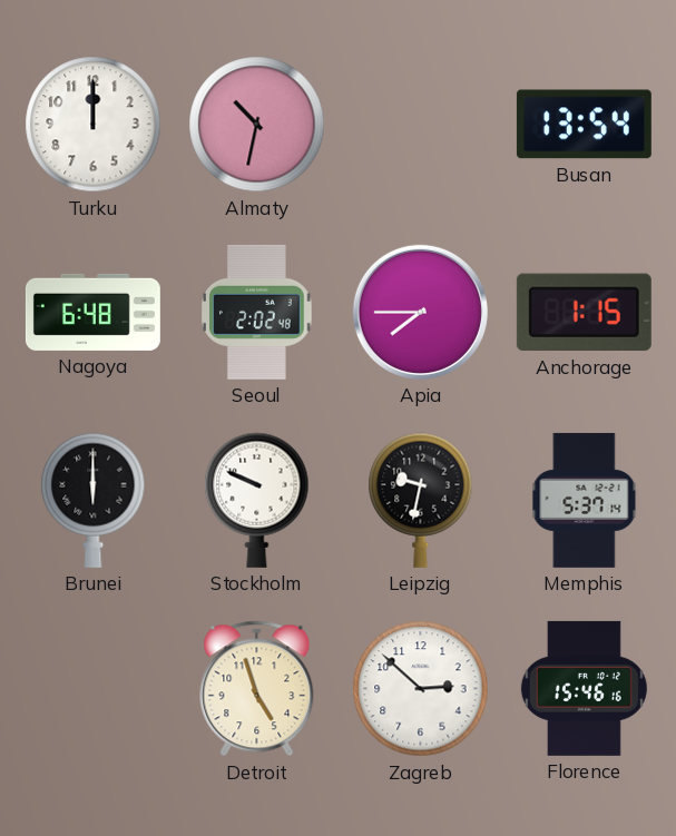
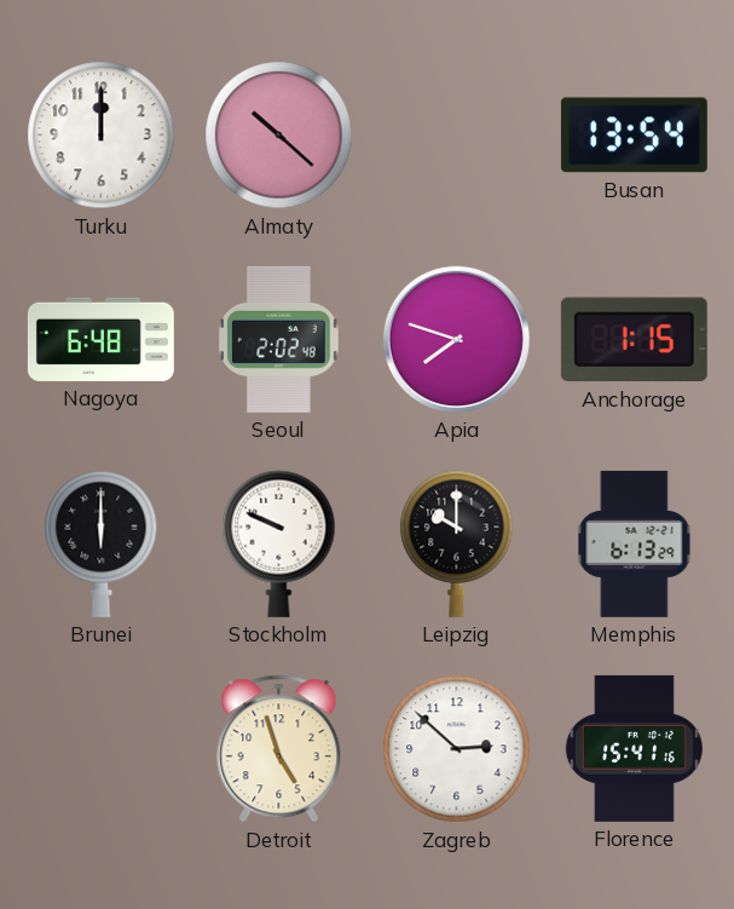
Almaty: 10:32 -> 10:22
Apia: 7:45 -> 7:48
Leipzig: 9:32 -> 10:00
Memphis: 5:37 -> 6:13
Florence: 15:46 -> 15:41
